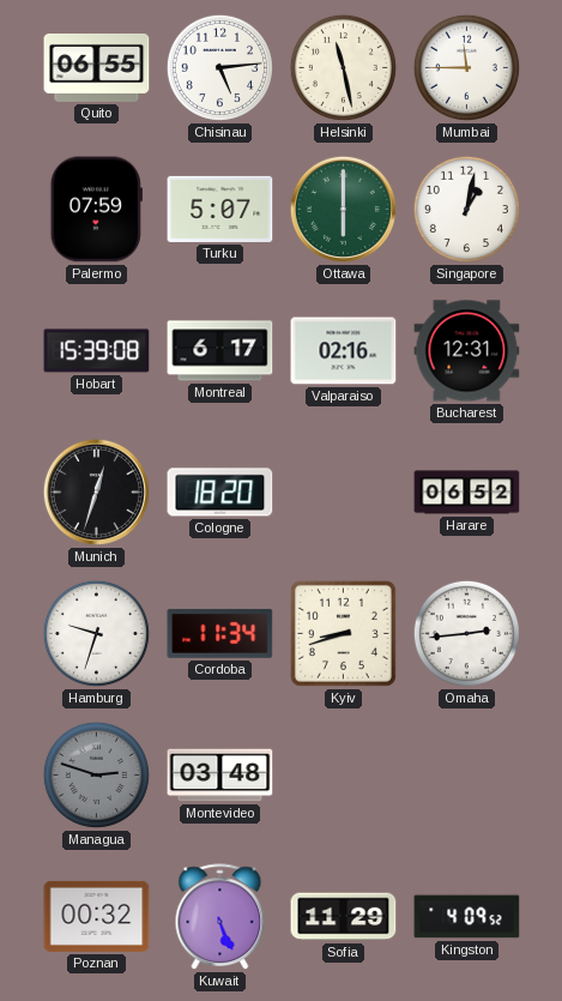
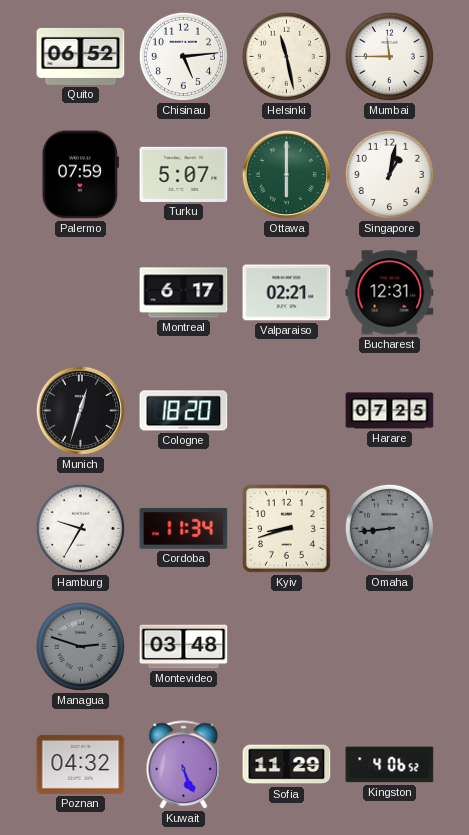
Quito: 06:55 -> 06:52
Hobart: 15:39 -> none
Valparaiso: 02:16 -> 02:21
Harare: 06:52 -> 07:25
Hamburg: 9:33 -> 9:35
Omaha: 2:44 -> 8:44
Omaha dial: white -> grey
Poznan: 00:32 -> 04:32
Kingston: 4:09 -> 4:06
